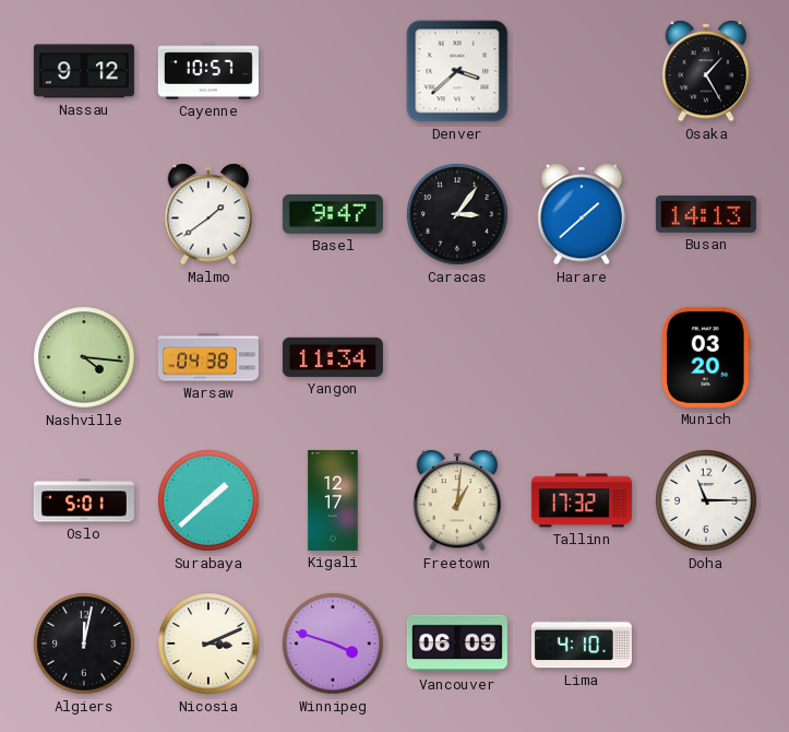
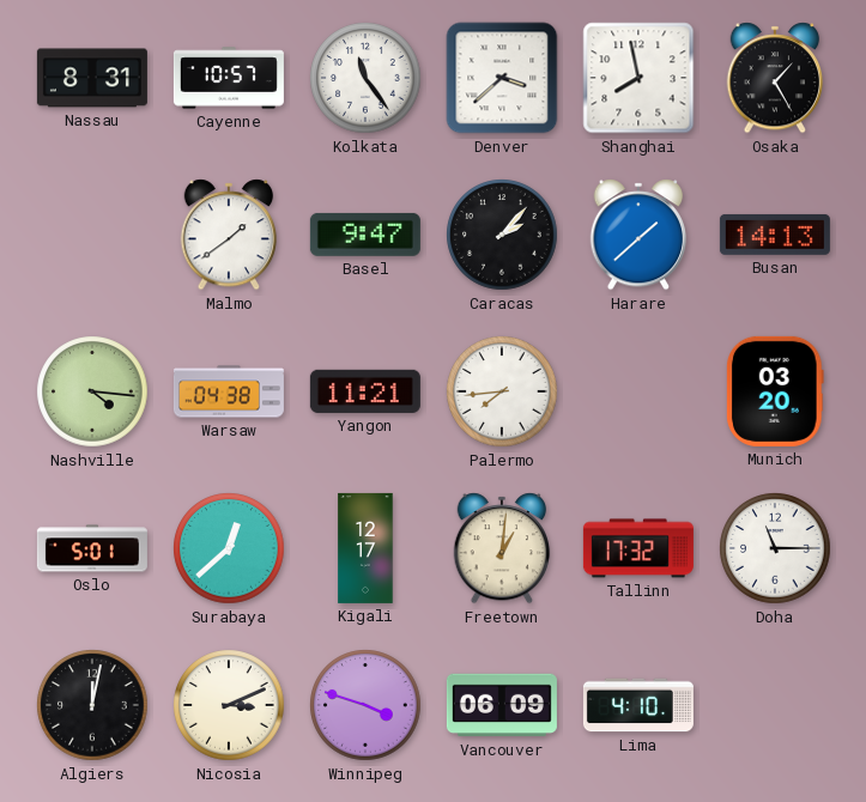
Nassau: 9:12 -> 8:31
Kolkata: none -> 11:24
Shanghai: none -> 7:58
Caracas: 3:06 -> 2:07
Yangon: 11:34 -> 11:21
Palermo: none -> 7:44
Surabaya: 1:38 -> 12:38
